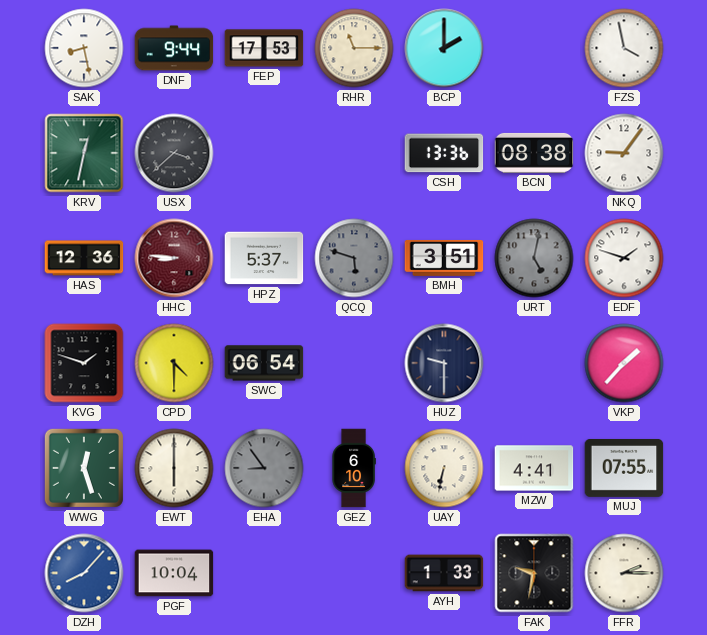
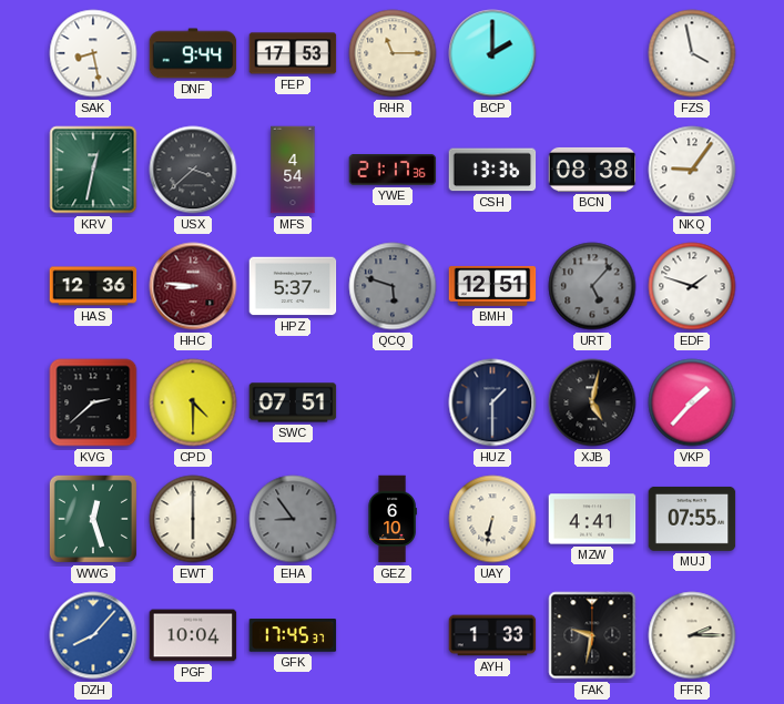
MFS: none -> 4:54
YWE: none -> 21:17
BMH: 3:51 -> 12:51
URT: 5:02 -> 5:07
KVG: 1:48 -> 2:38
SWC: 06:54 -> 07:51
HUZ: 9:30 -> 1:30
XJB: none -> 5:02
GFK: none -> 17:45
